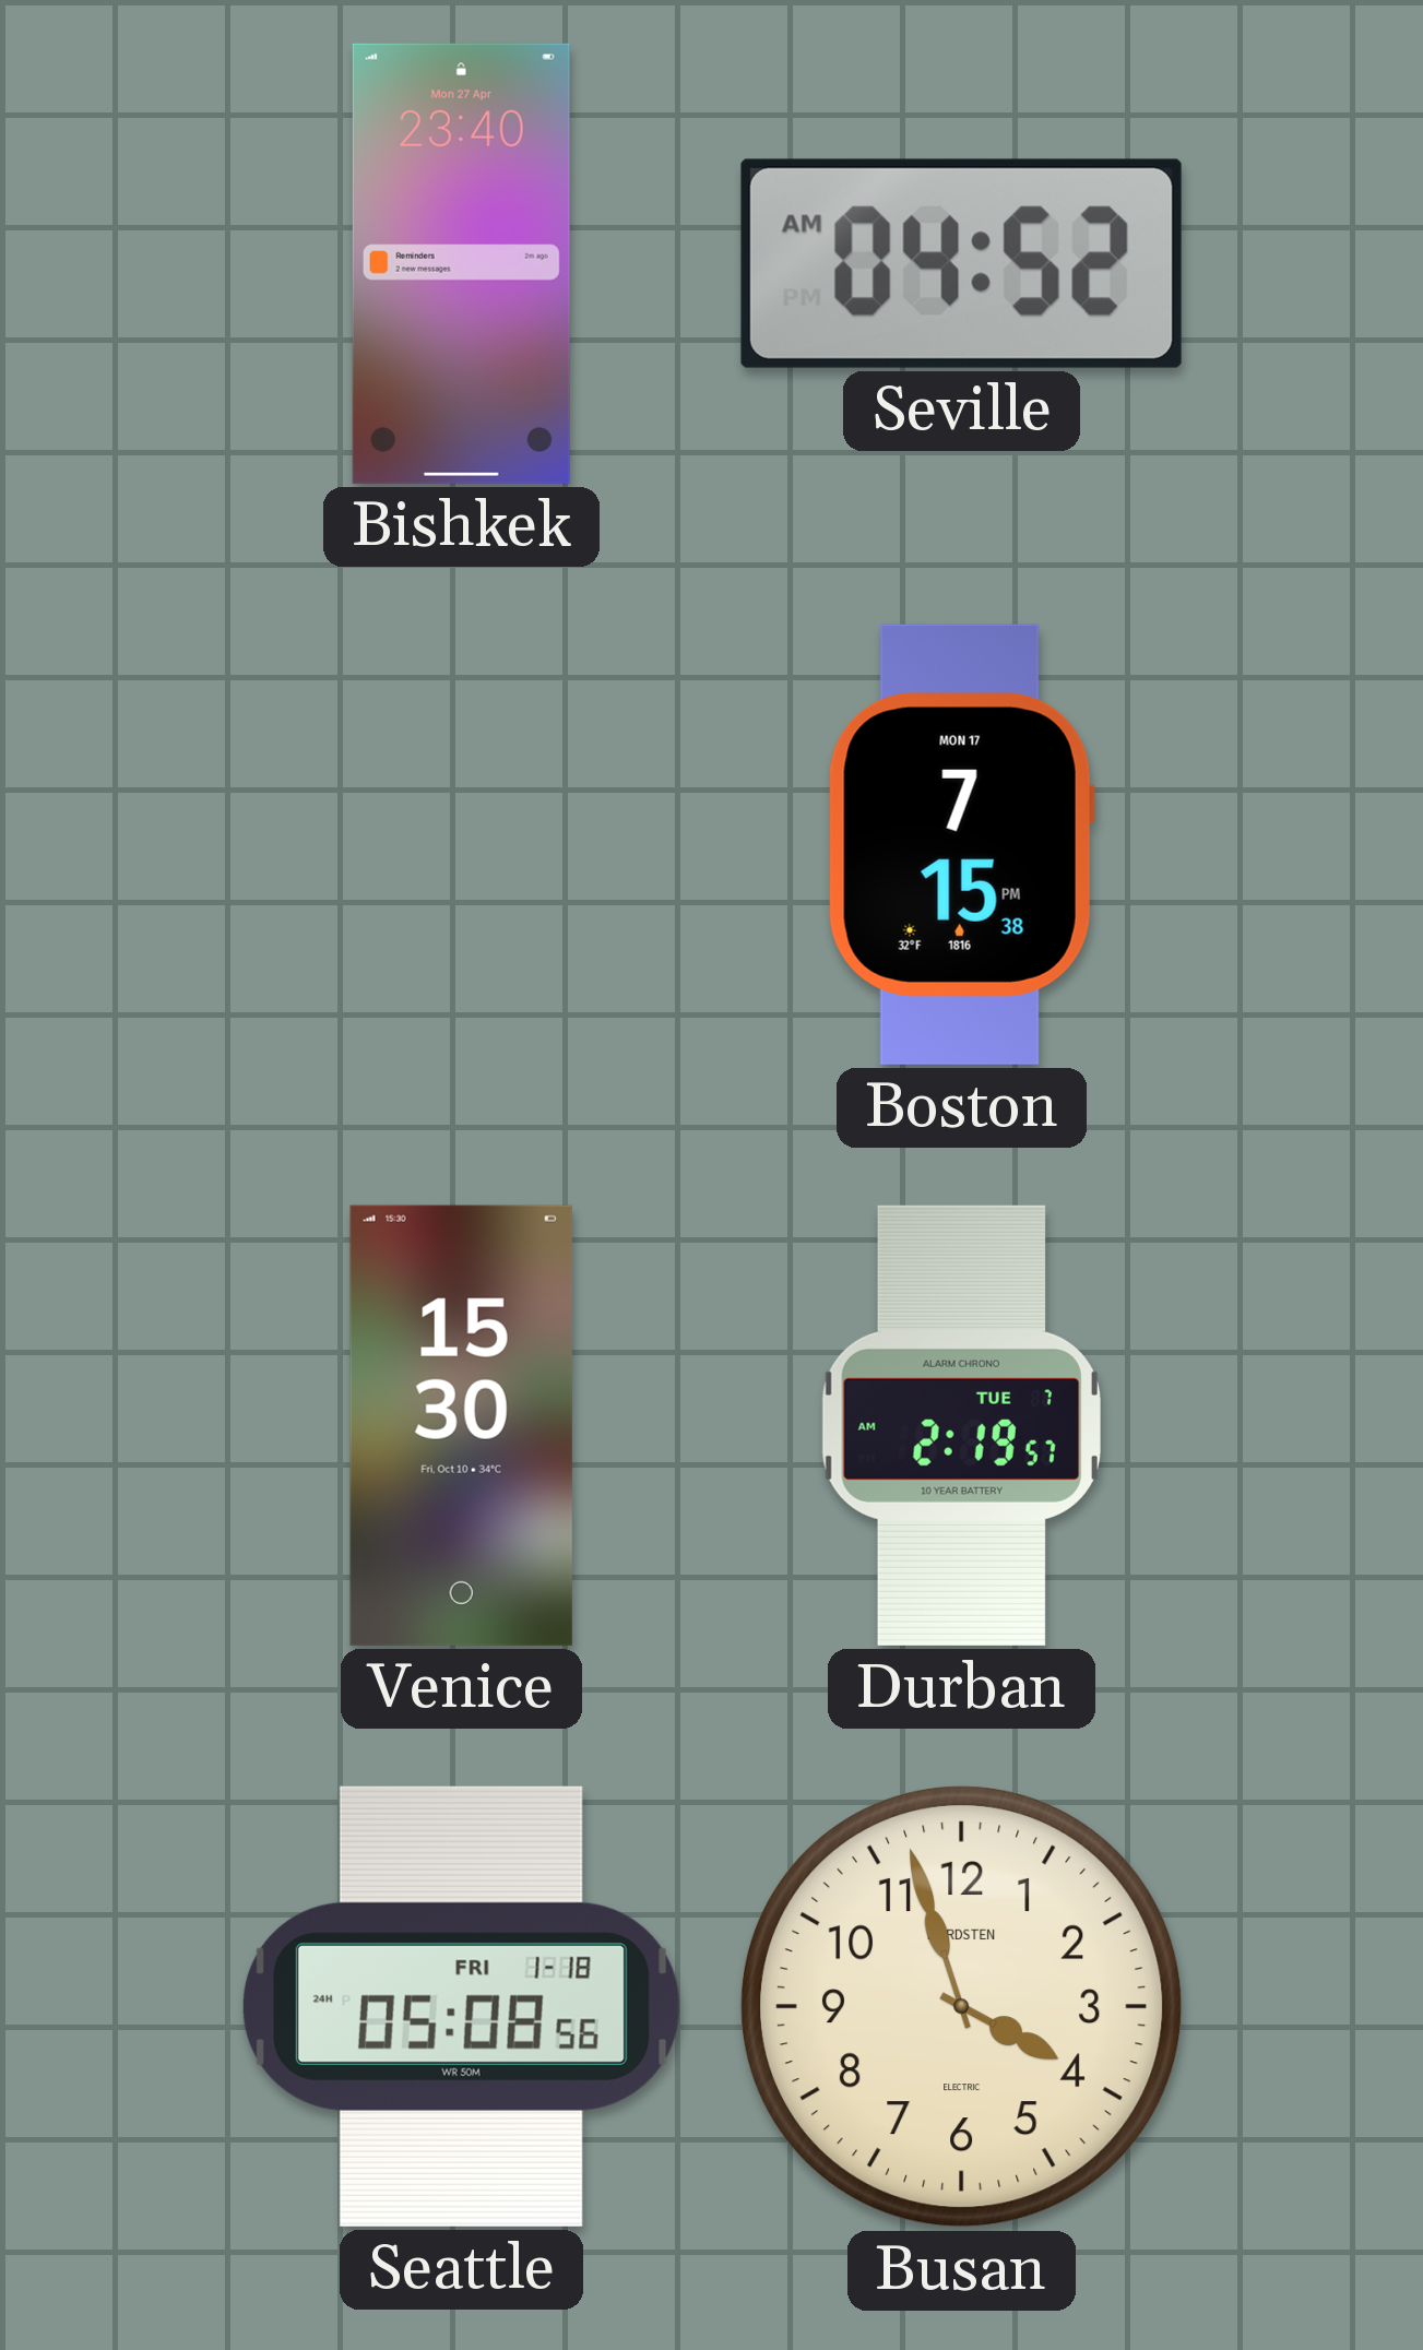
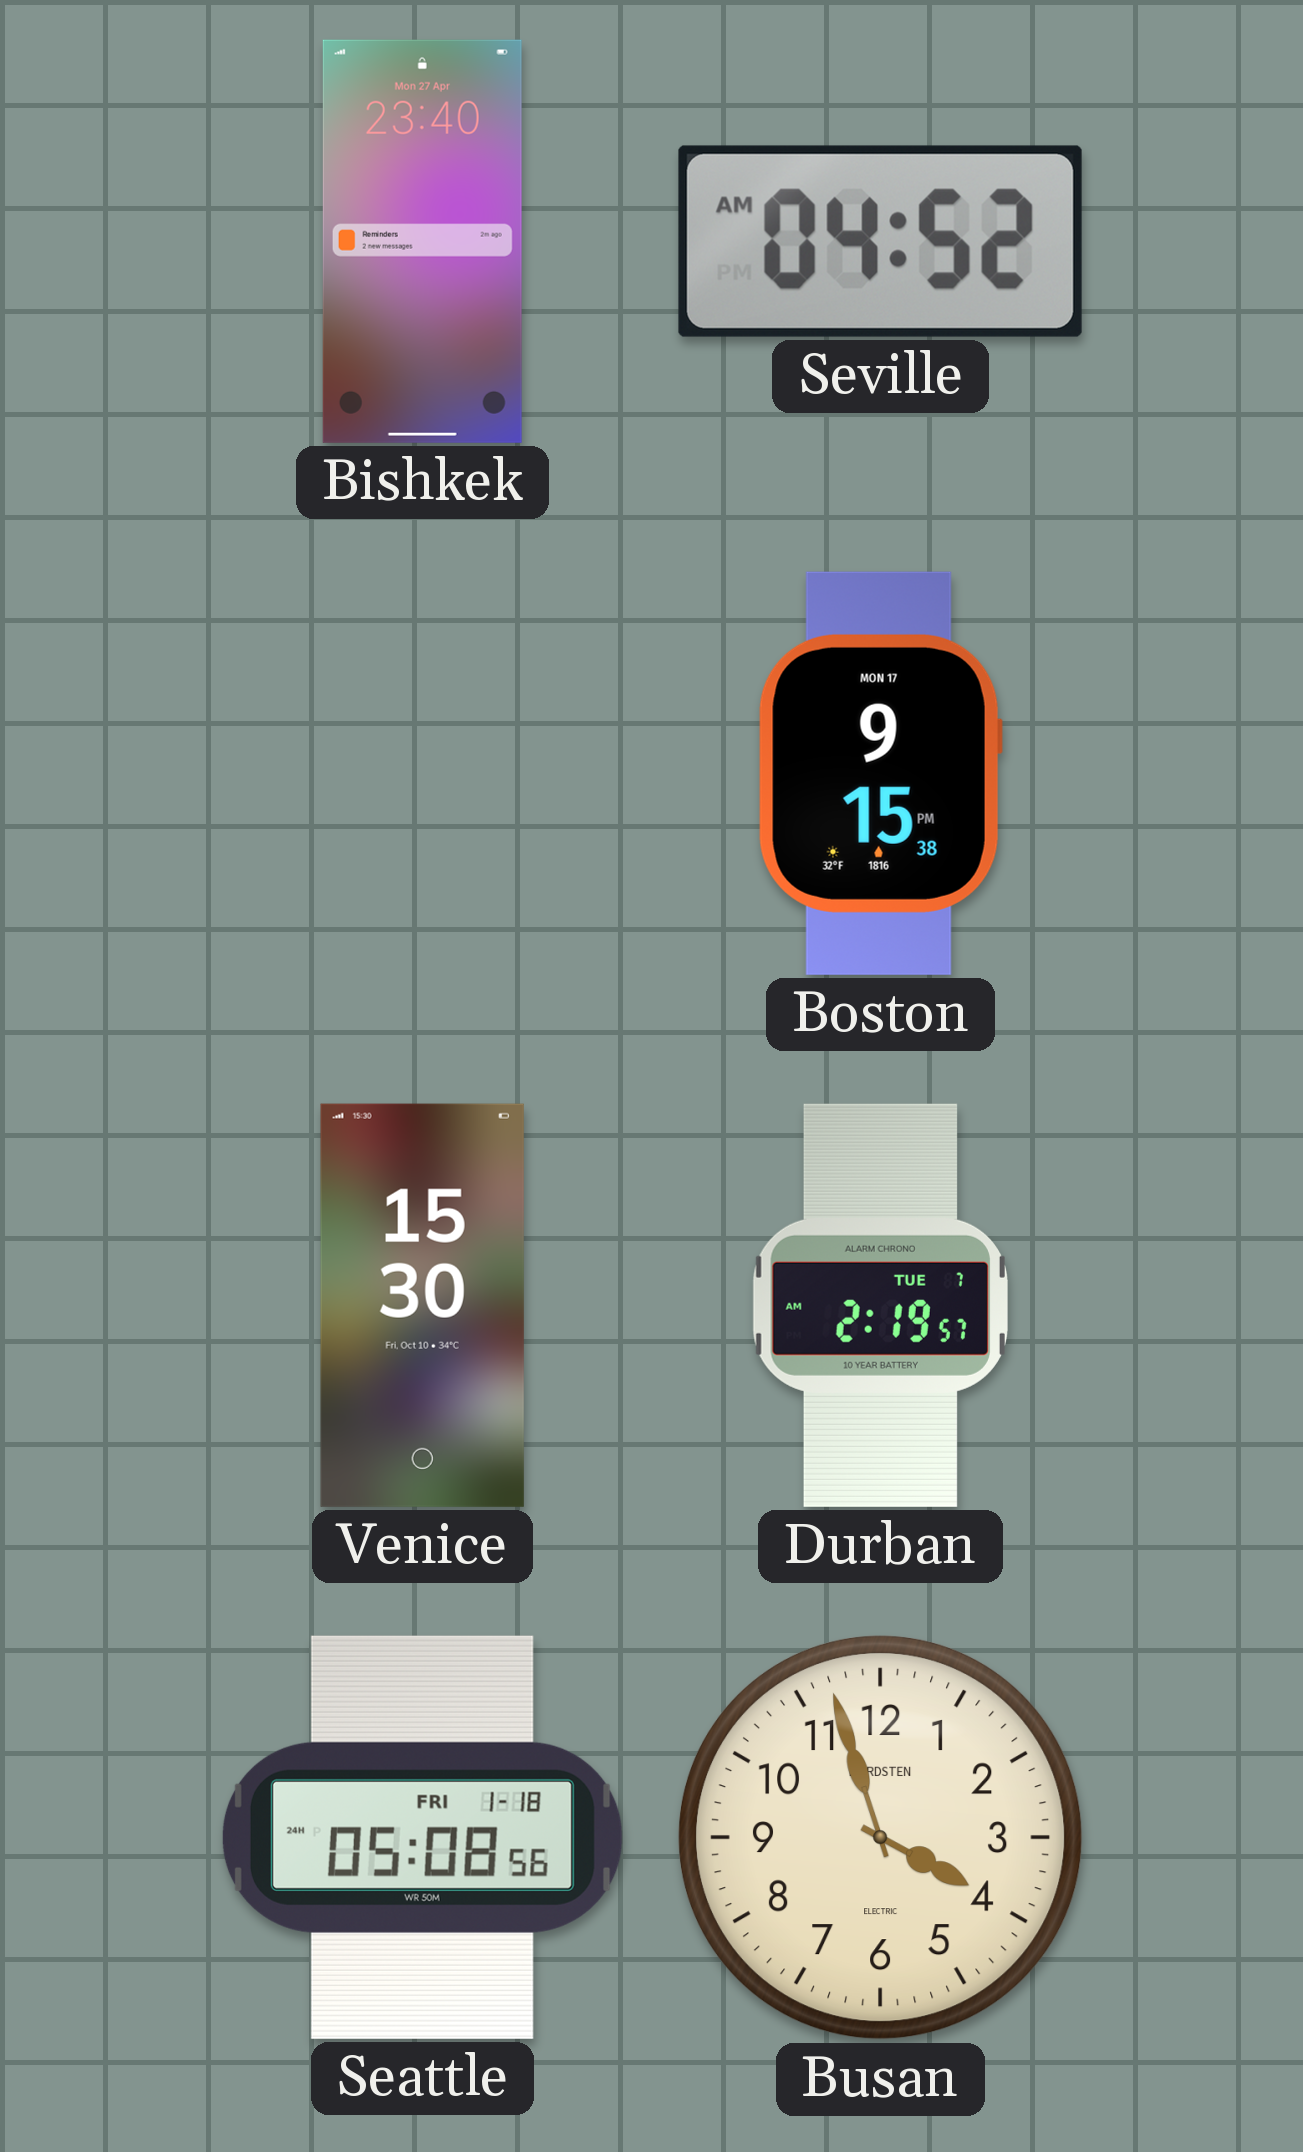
Boston: 7:15 -> 9:15
